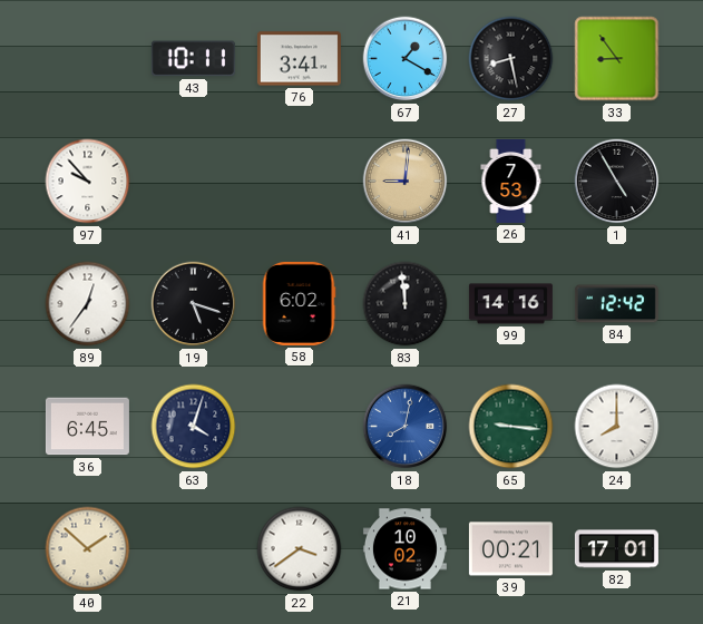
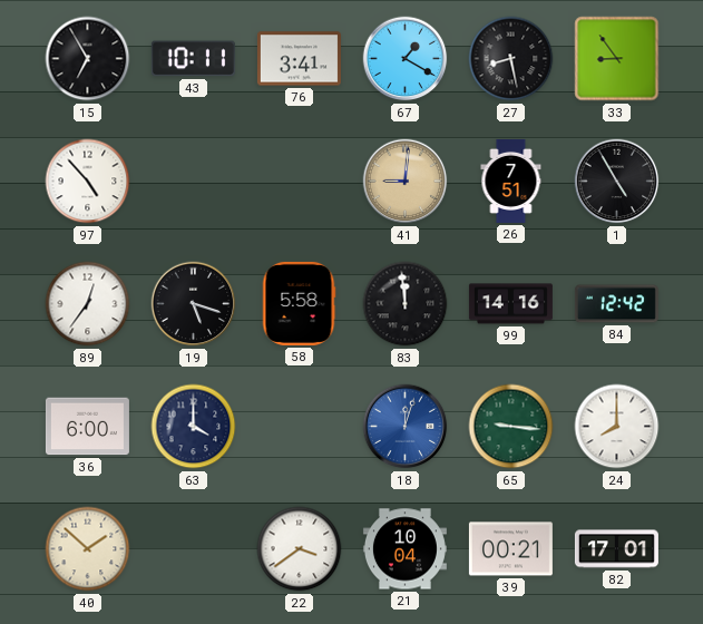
15: none -> 6:55
97: 9:53 -> 4:53
26: 7:53 -> 7:51
58: 6:02 -> 5:58
36: 6:45 -> 6:00
63: 4:03 -> 4:00
18: 8:02 -> 12:03
21: 10:02 -> 10:04
